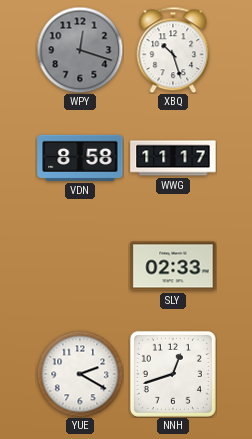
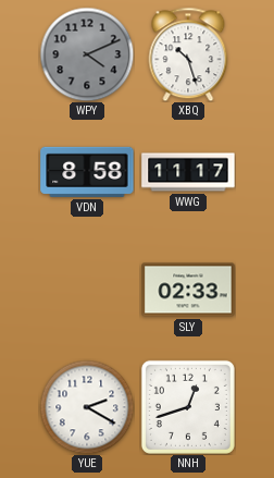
WPY: 12:18 -> 4:11
